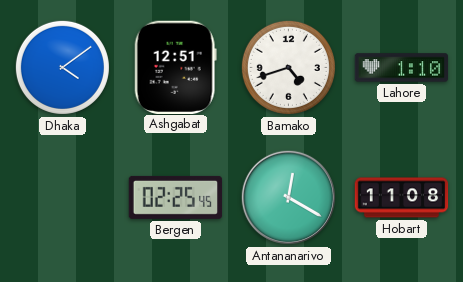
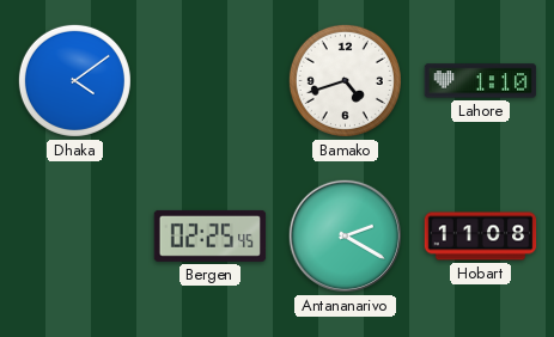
Ashgabat: 12:51 -> none
Antananarivo: 12:20 -> 2:20
